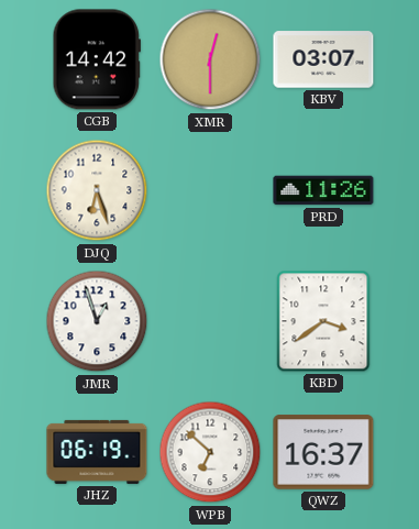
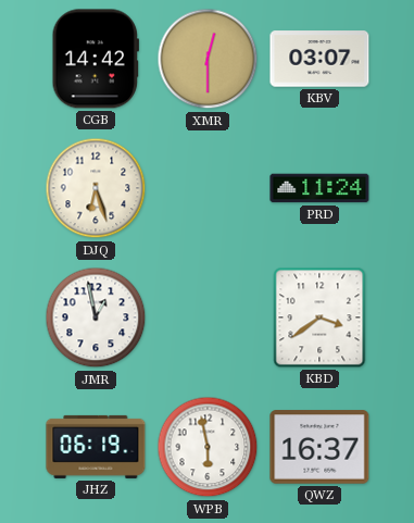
PRD: 11:26 -> 11:24
JMR: 12:57 -> 12:58
WPB: 6:52 -> 5:58
